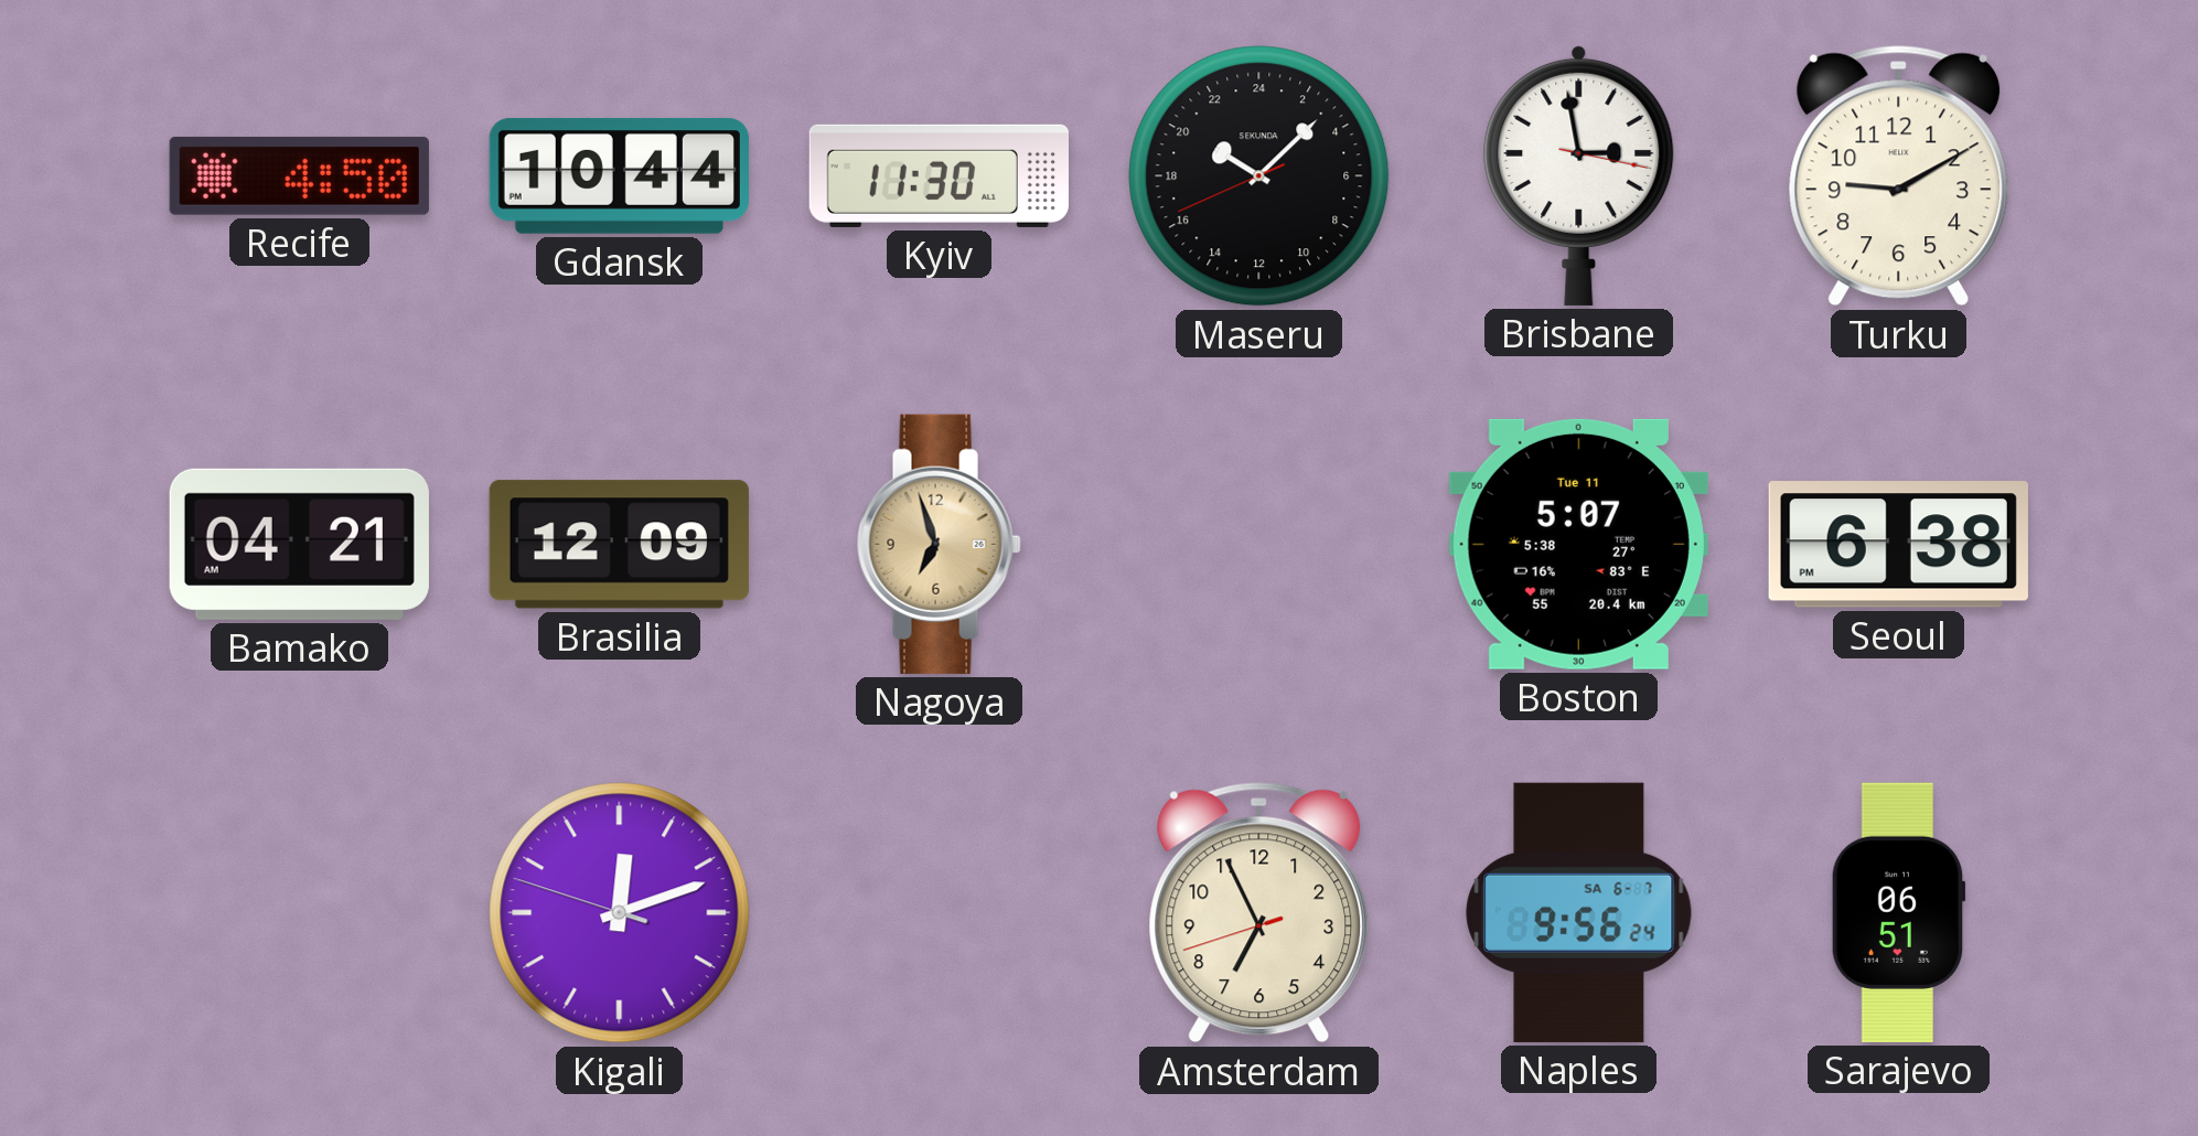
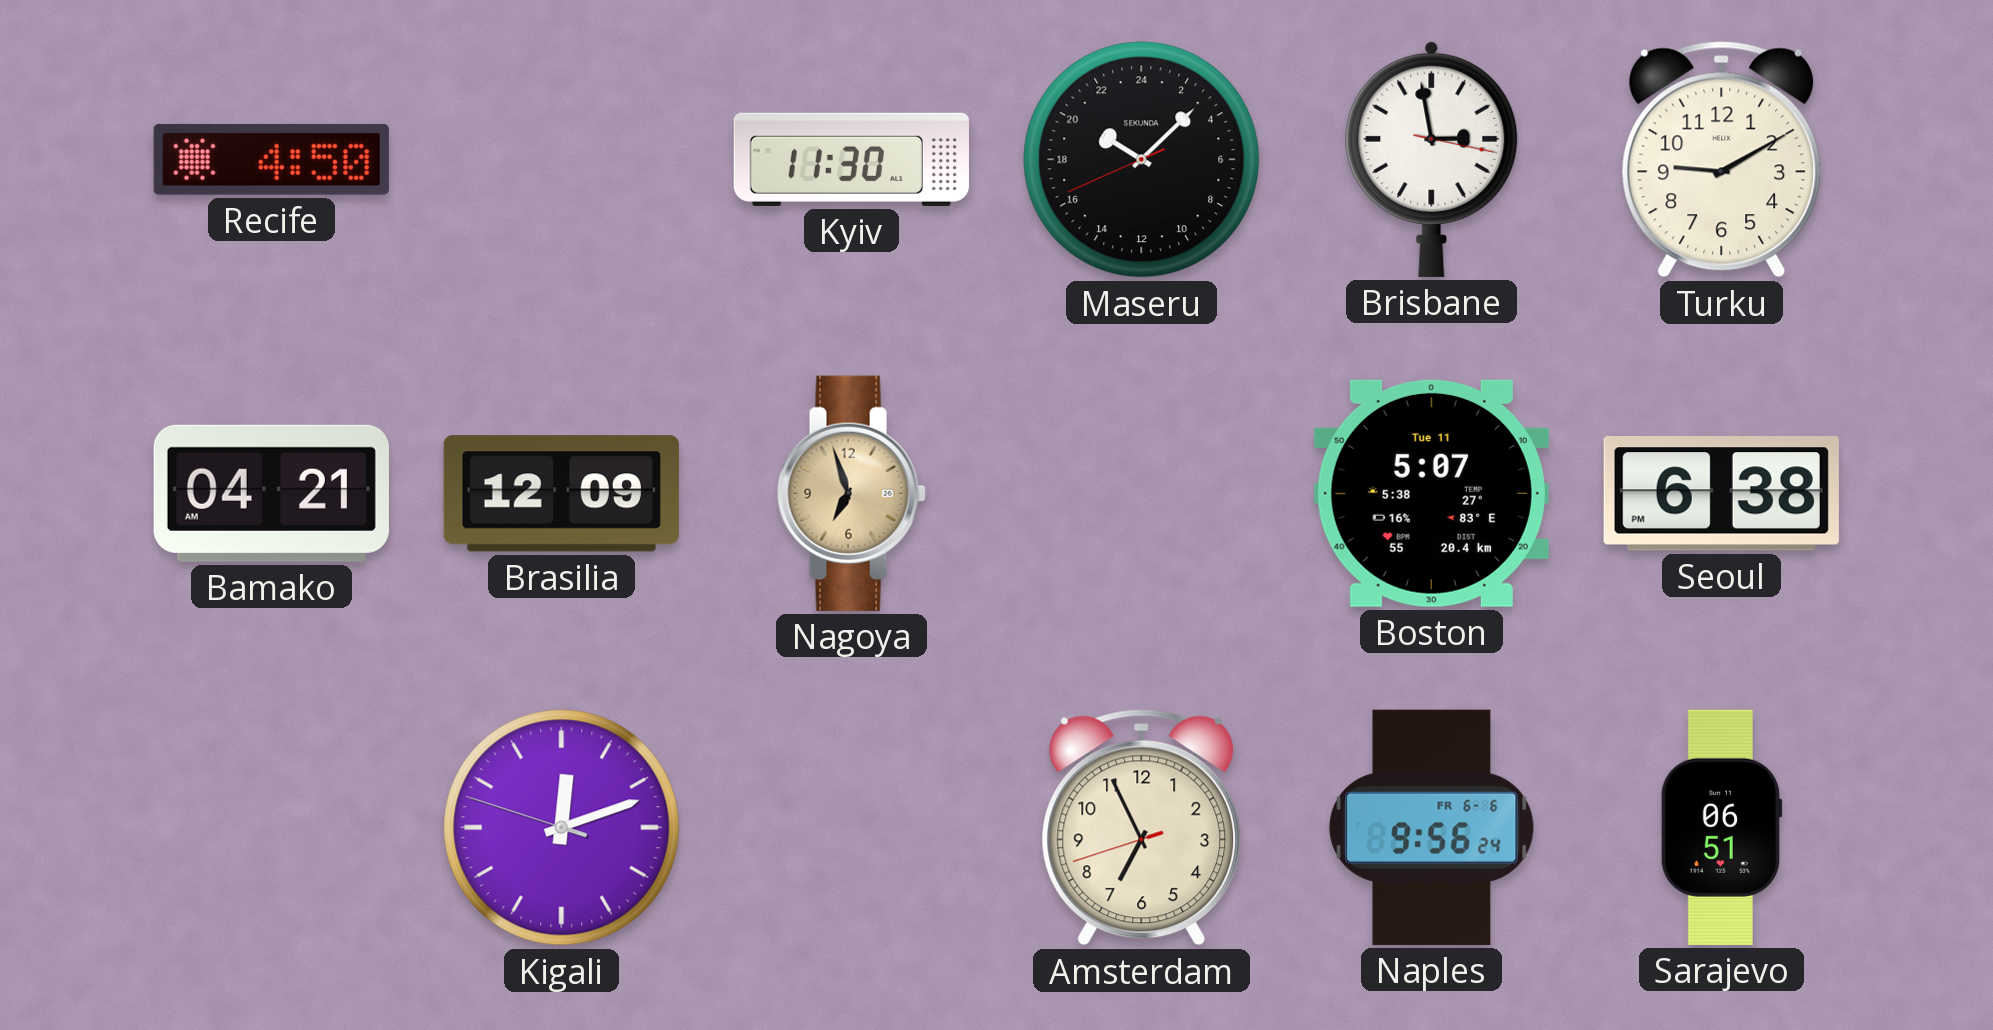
Gdansk: 10:44 -> none
Naples date: SA 6-7 -> FR 6-6
